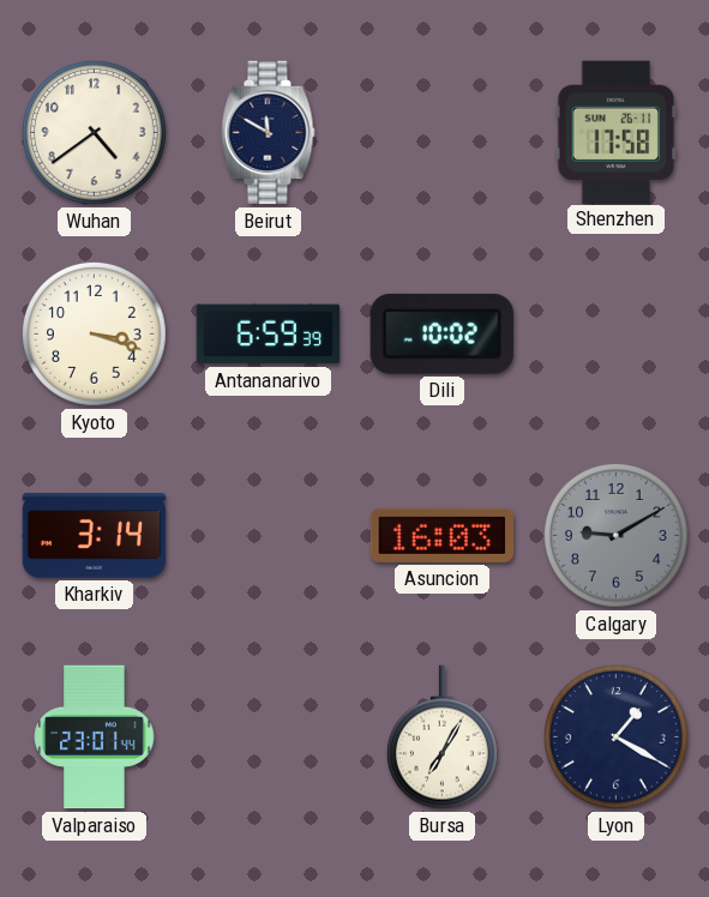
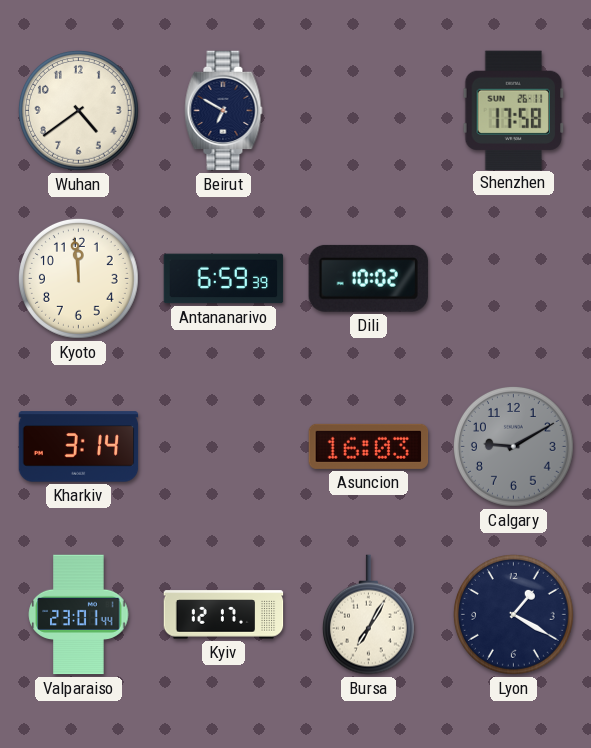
Beirut: 11:50 -> 6:50
Kyoto: 3:18 -> 11:59
Kyiv: none -> 12:17
